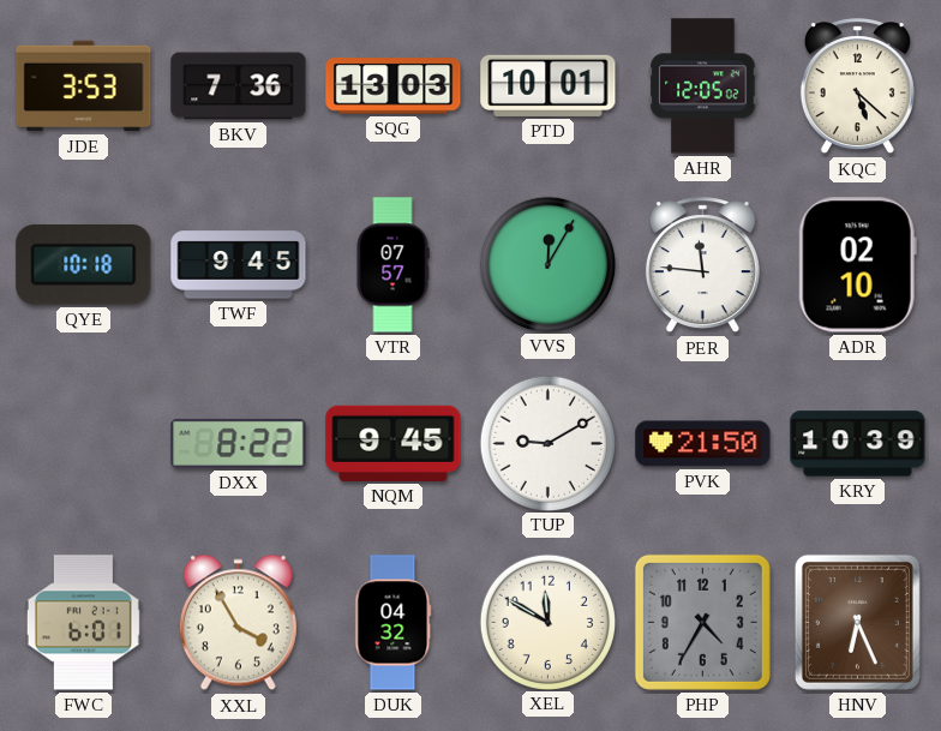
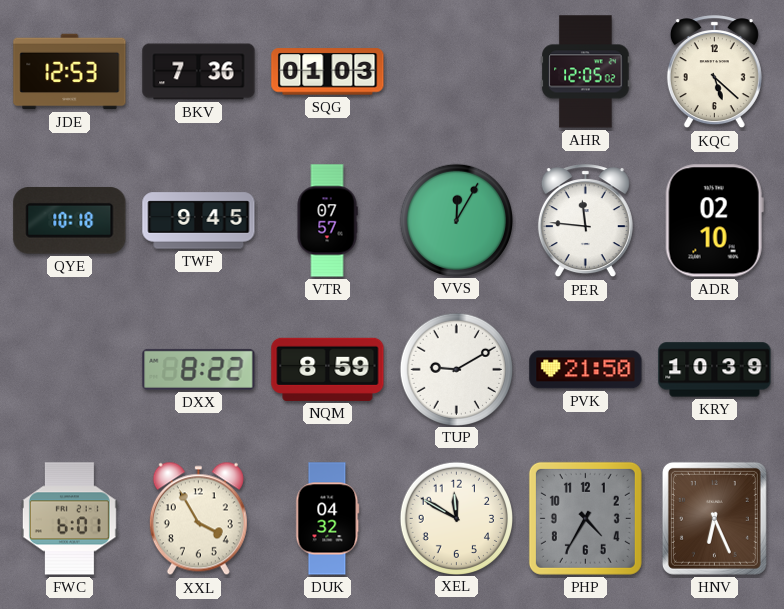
JDE: 3:53 -> 12:53
SQG: 13:03 -> 01:03
PTD: 10:01 -> none
NQM: 9:45 -> 8:59
